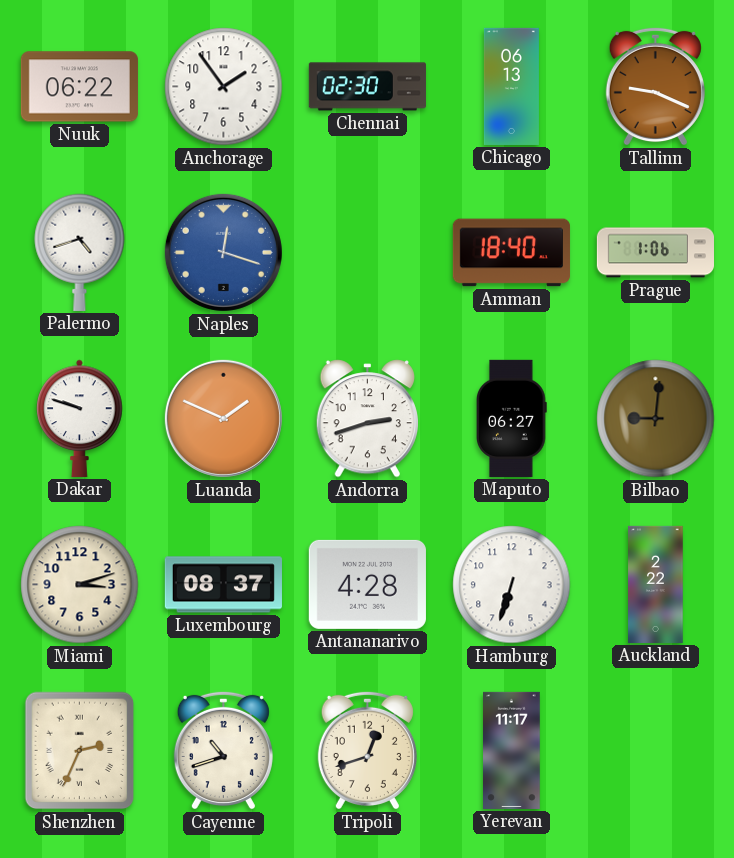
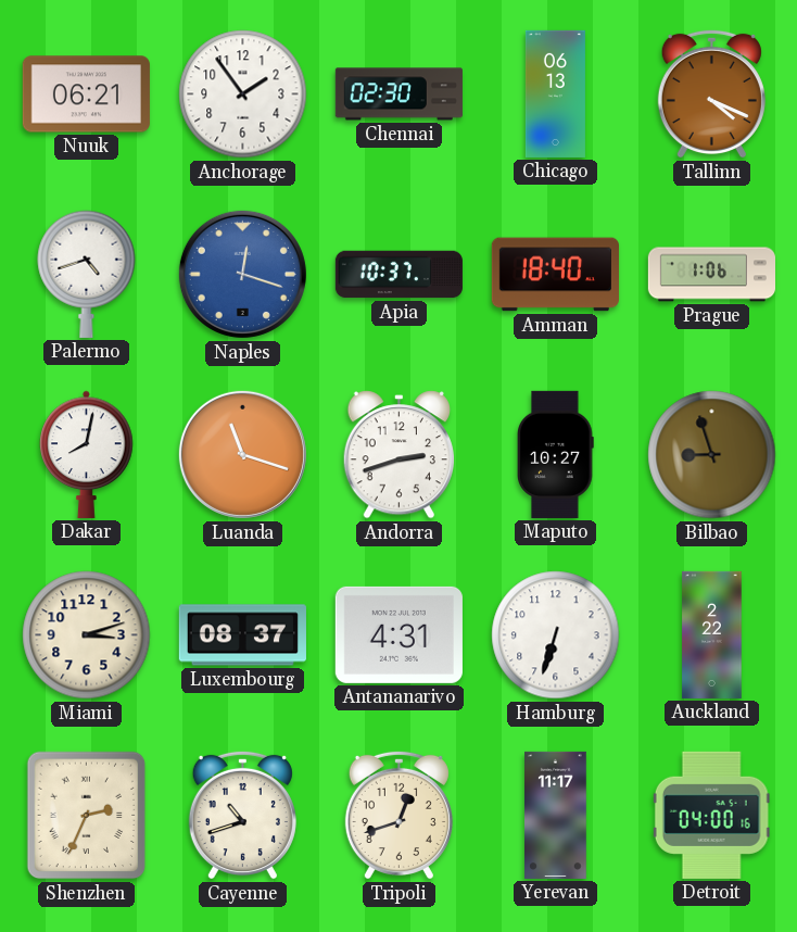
Nuuk: 06:22 -> 06:21
Tallinn: 9:19 -> 4:19
Apia: none -> 10:37
Dakar: 9:48 -> 8:02
Luanda: 1:49 -> 11:18
Maputo: 06:27 -> 10:27
Bilbao: 9:01 -> 8:57
Antananarivo: 4:28 -> 4:31
Detroit: none -> 04:00
